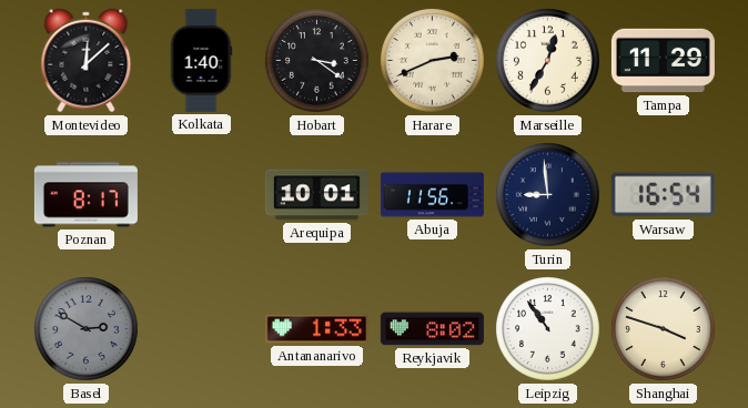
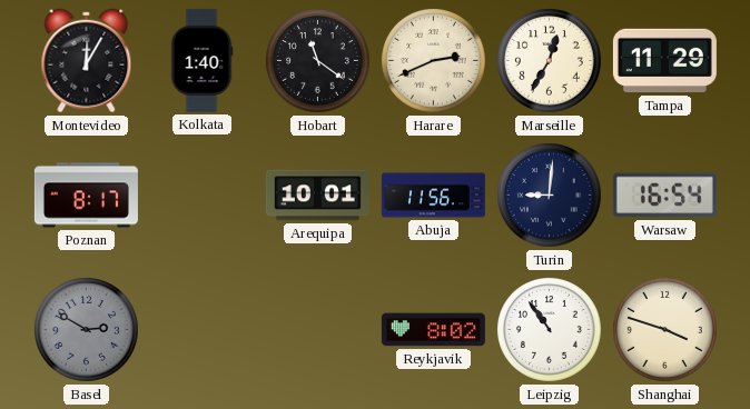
Montevideo: 12:08 -> 12:05
Hobart: 3:21 -> 11:21
Turin: 8:59 -> 9:01
Antananarivo: 1:33 -> none
